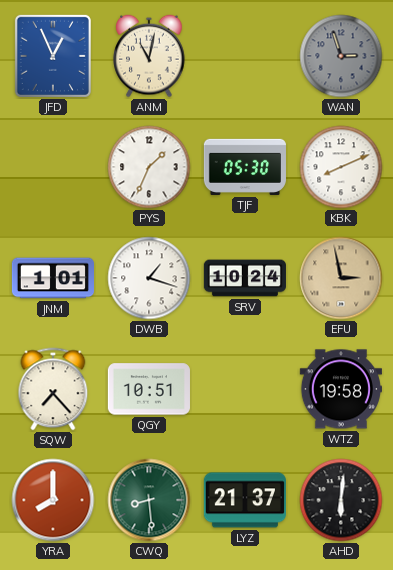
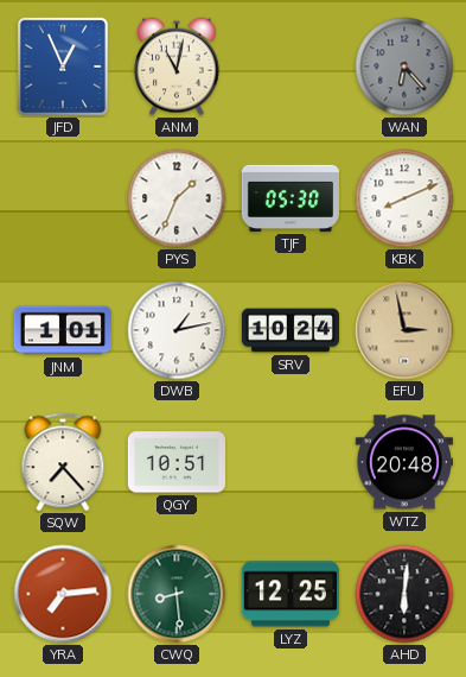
WAN: 2:57 -> 6:23
DWB: 1:18 -> 1:13
WTZ: 19:58 -> 20:48
YRA: 8:00 -> 7:14
LYZ: 21:37 -> 12:25
